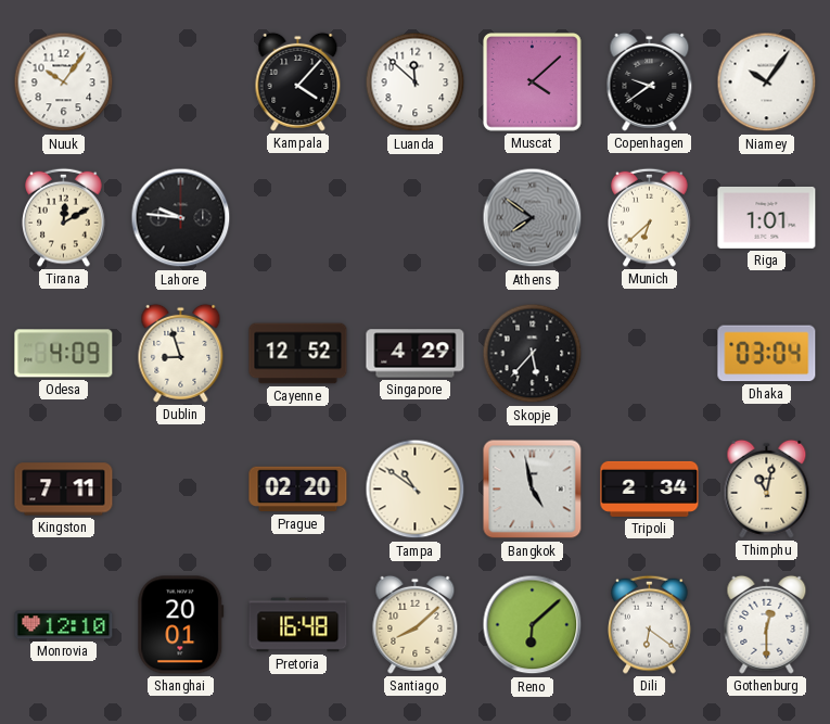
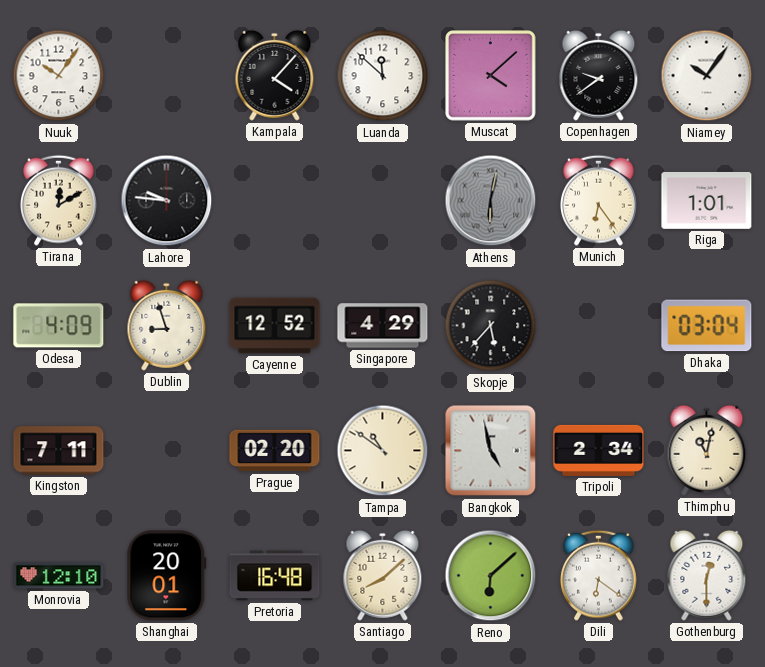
Athens: 7:51 -> 6:02
Munich: 6:38 -> 6:24
